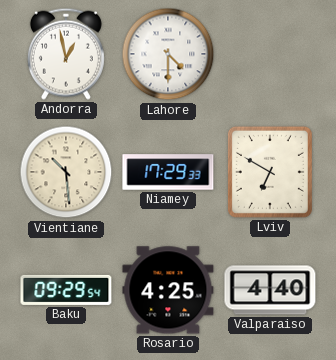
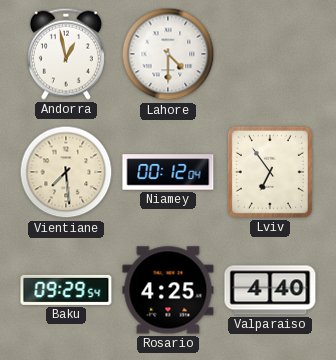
Vientiane: 10:29 -> 7:29
Niamey: 17:29 -> 00:12
Lviv: 6:50 -> 6:54
